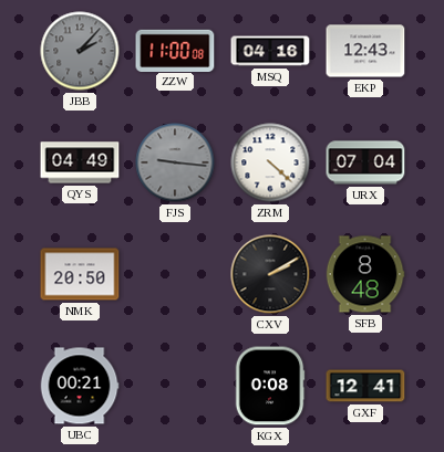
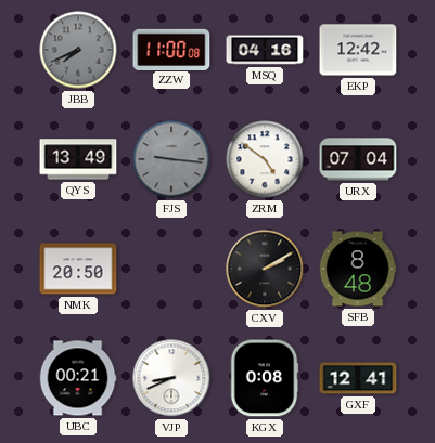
JBB: 2:07 -> 7:41
EKP: 12:43 -> 12:42
QYS: 04:49 -> 13:49
ZRM: 4:22 -> 4:51
VJP: none -> 8:41
